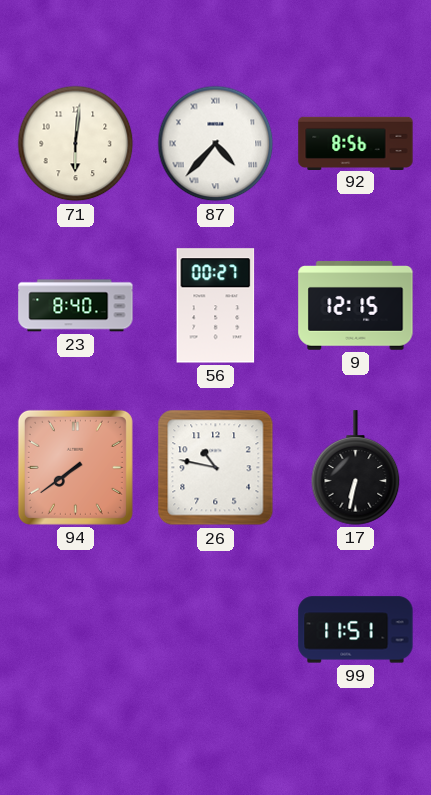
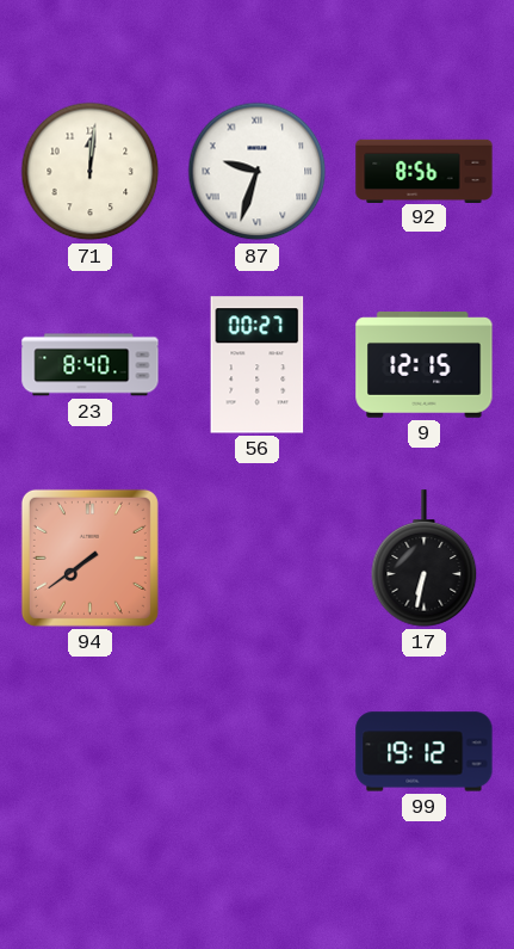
71: 6:01 -> 12:01
87: 4:37 -> 9:33
26: 10:47 -> none
99: 11:51 -> 19:12
